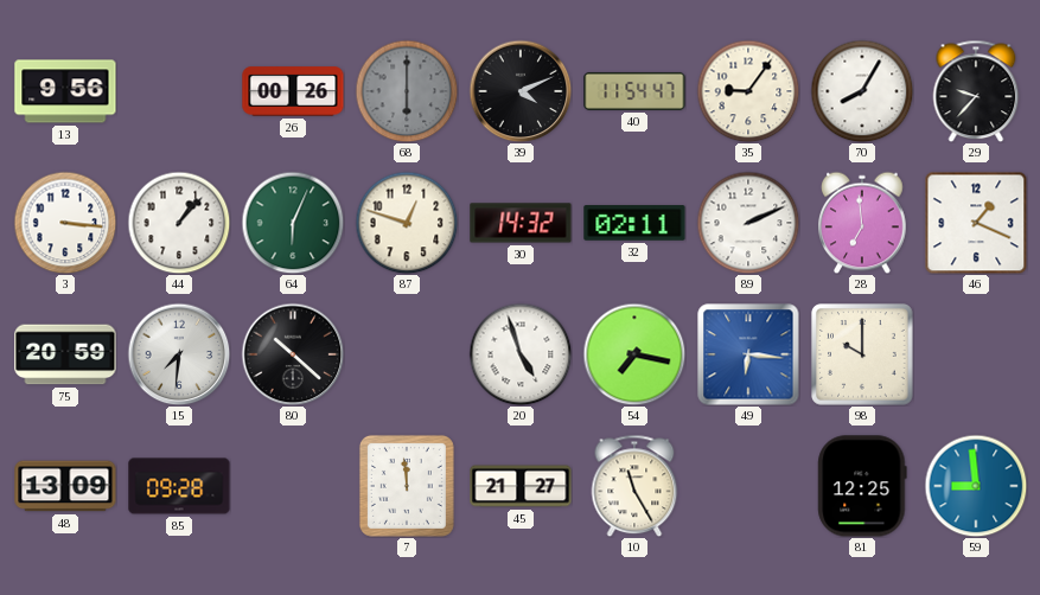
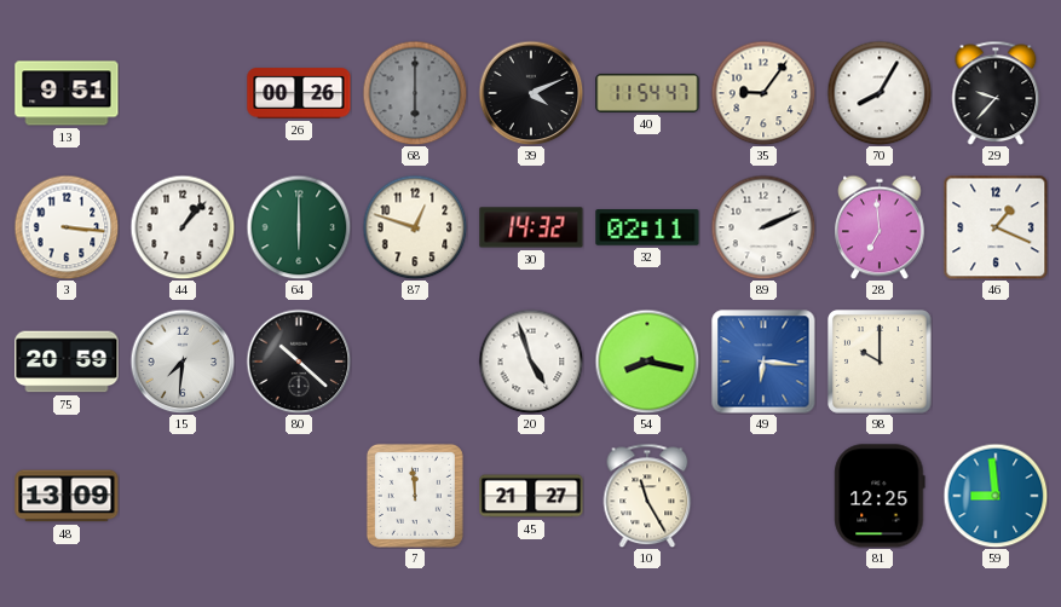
13: 9:56 -> 9:51
64: 6:04 -> 6:00
54: 7:17 -> 8:17
85: 09:28 -> none
